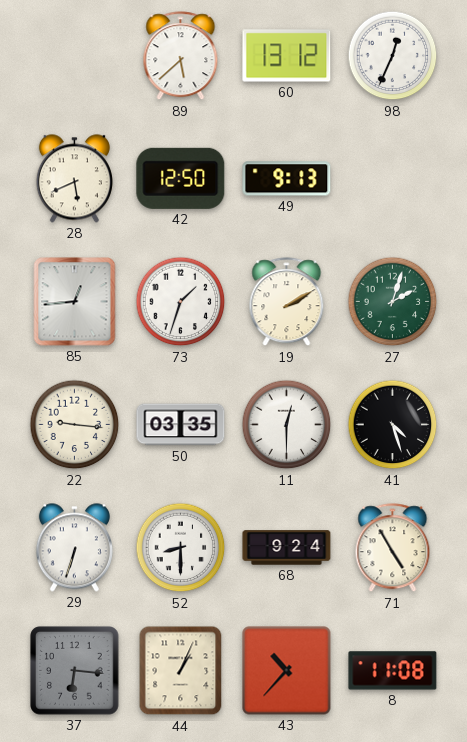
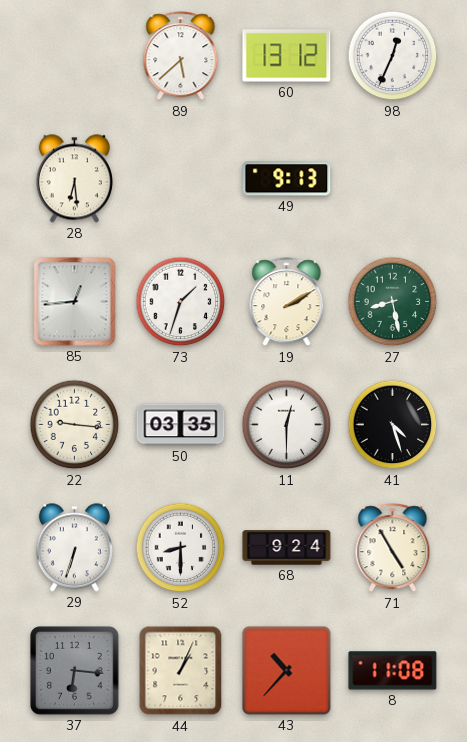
28: 5:41 -> 6:29
42: 12:50 -> none
27: 2:03 -> 8:28
